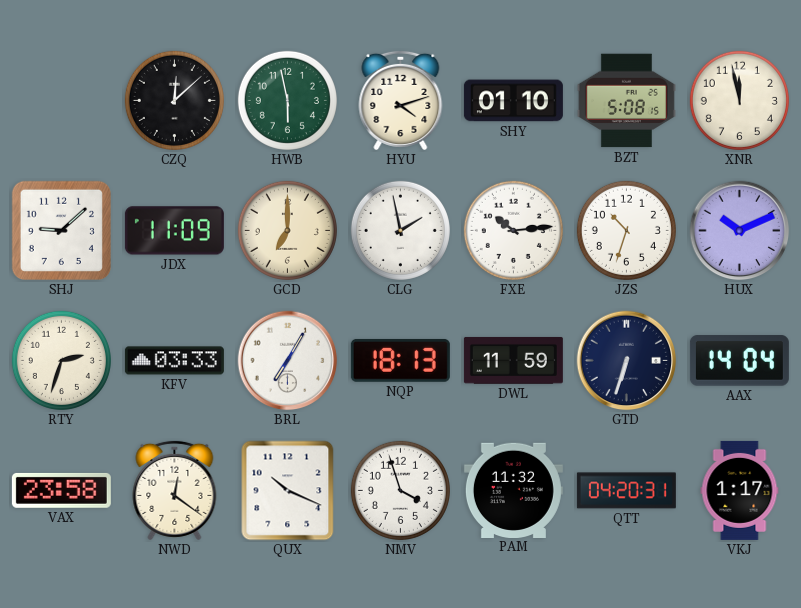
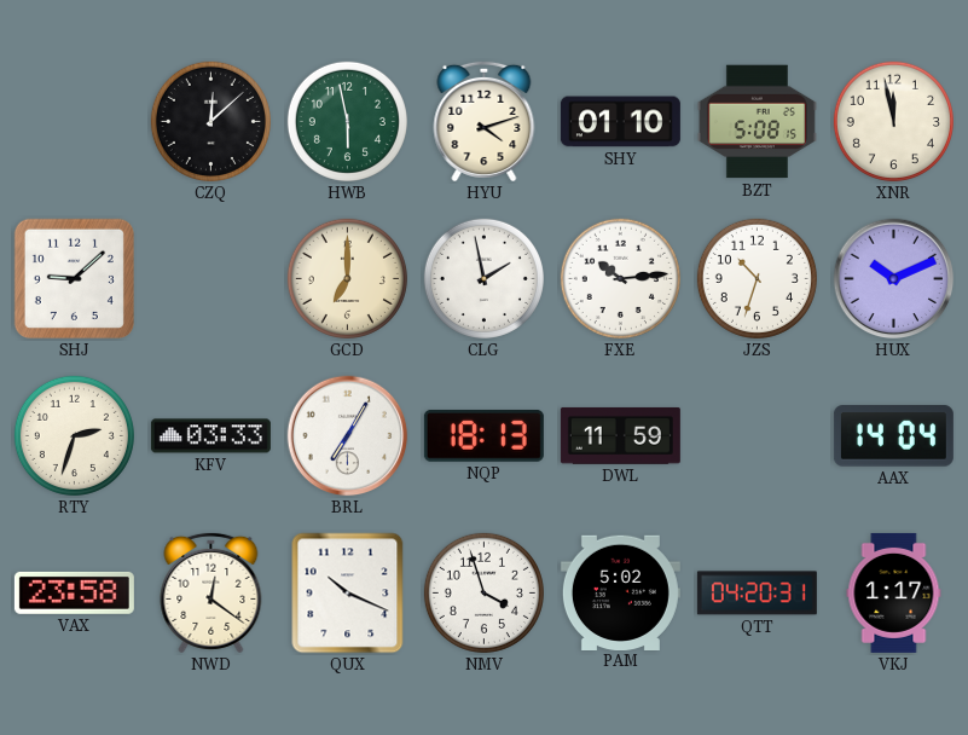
JDX: 11:09 -> none
GTD: 6:33 -> none
PAM: 11:32 -> 5:02
